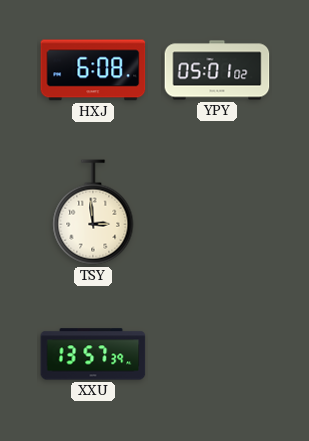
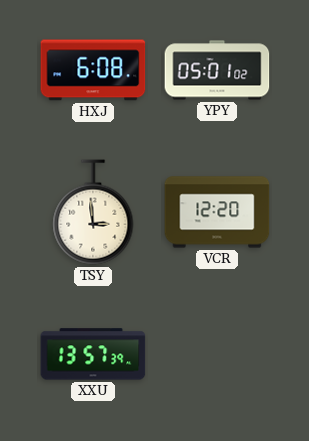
VCR: none -> 12:20
